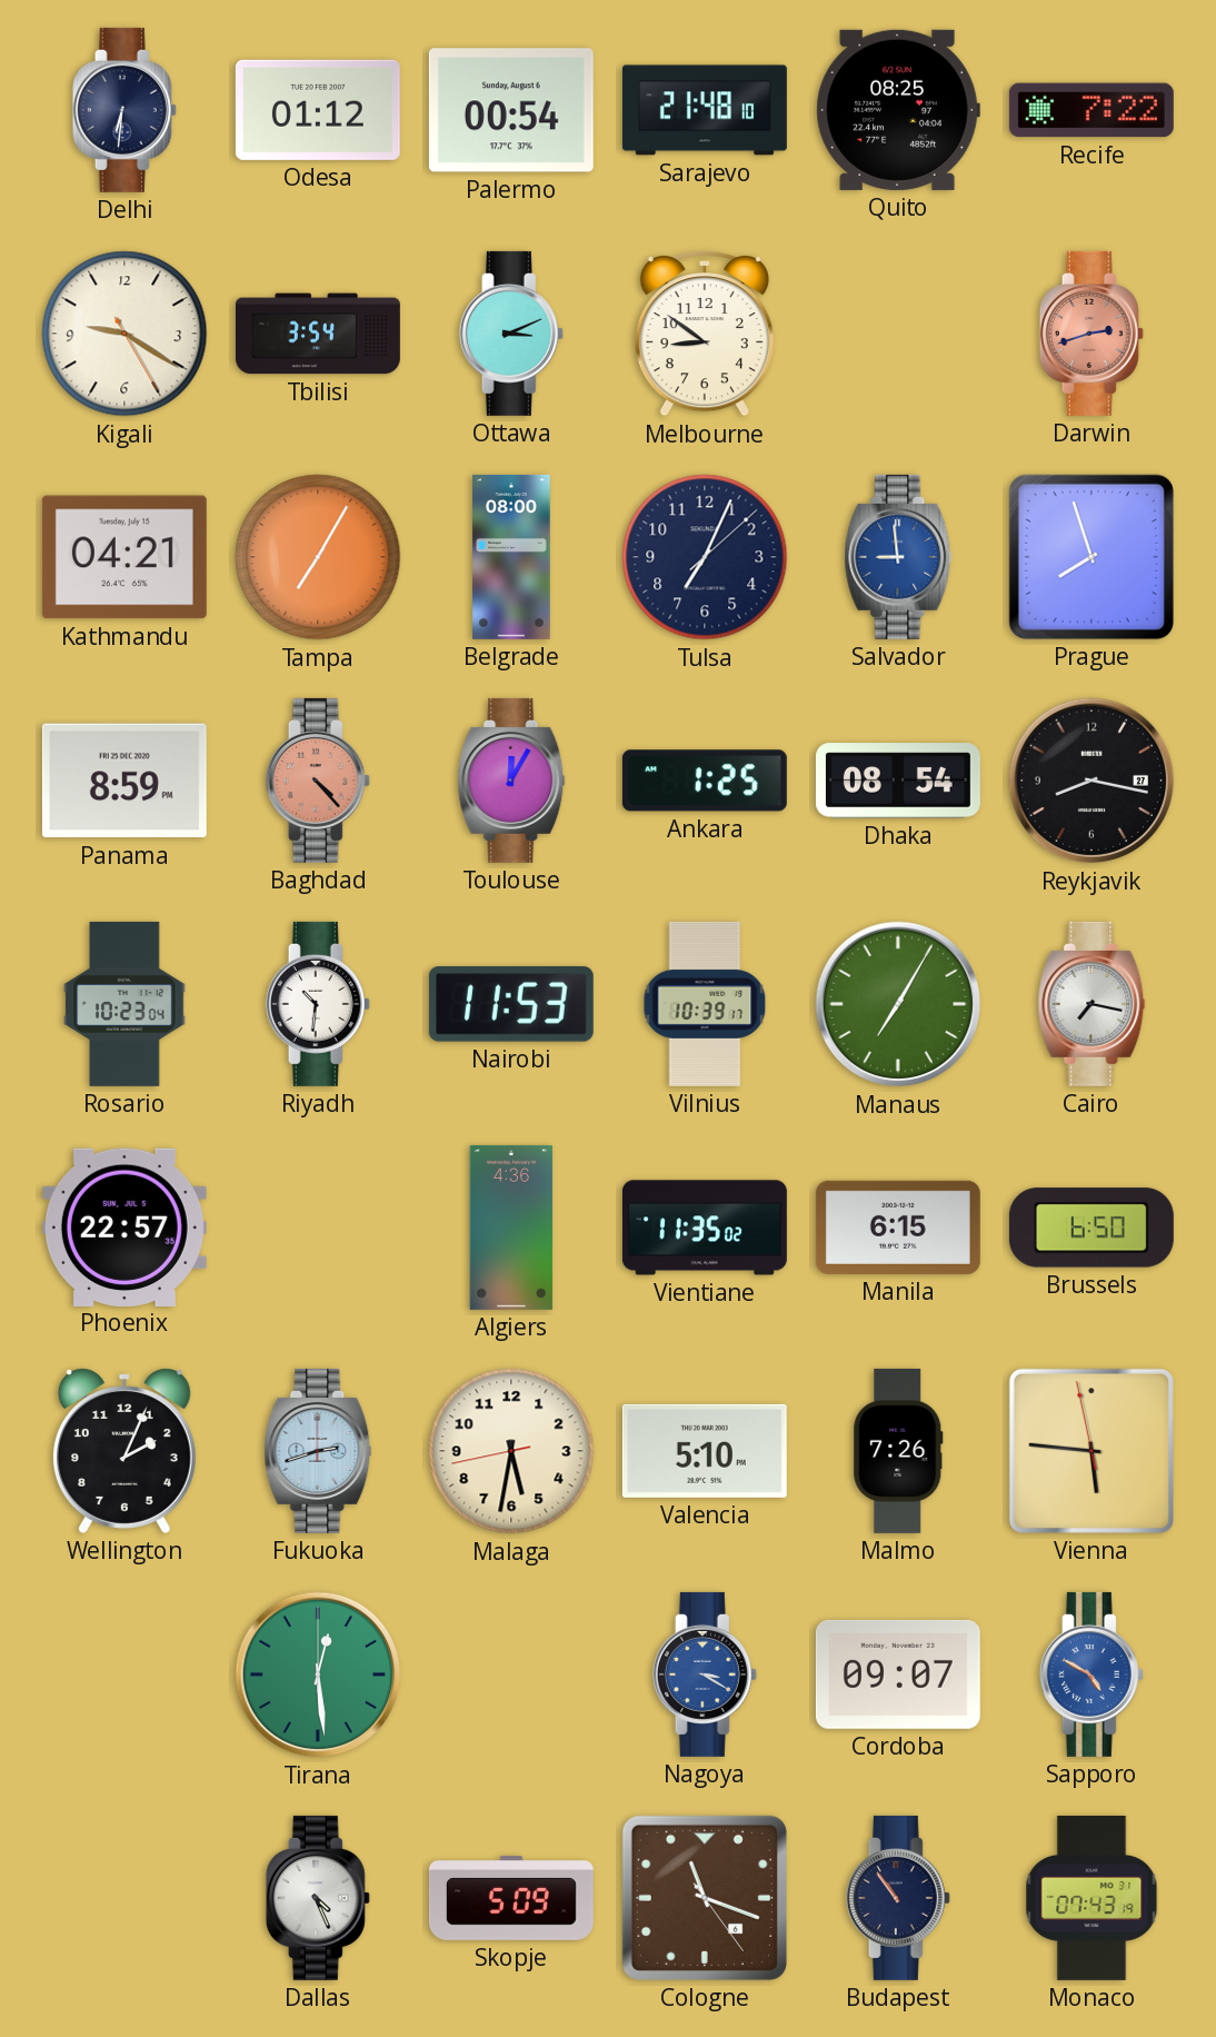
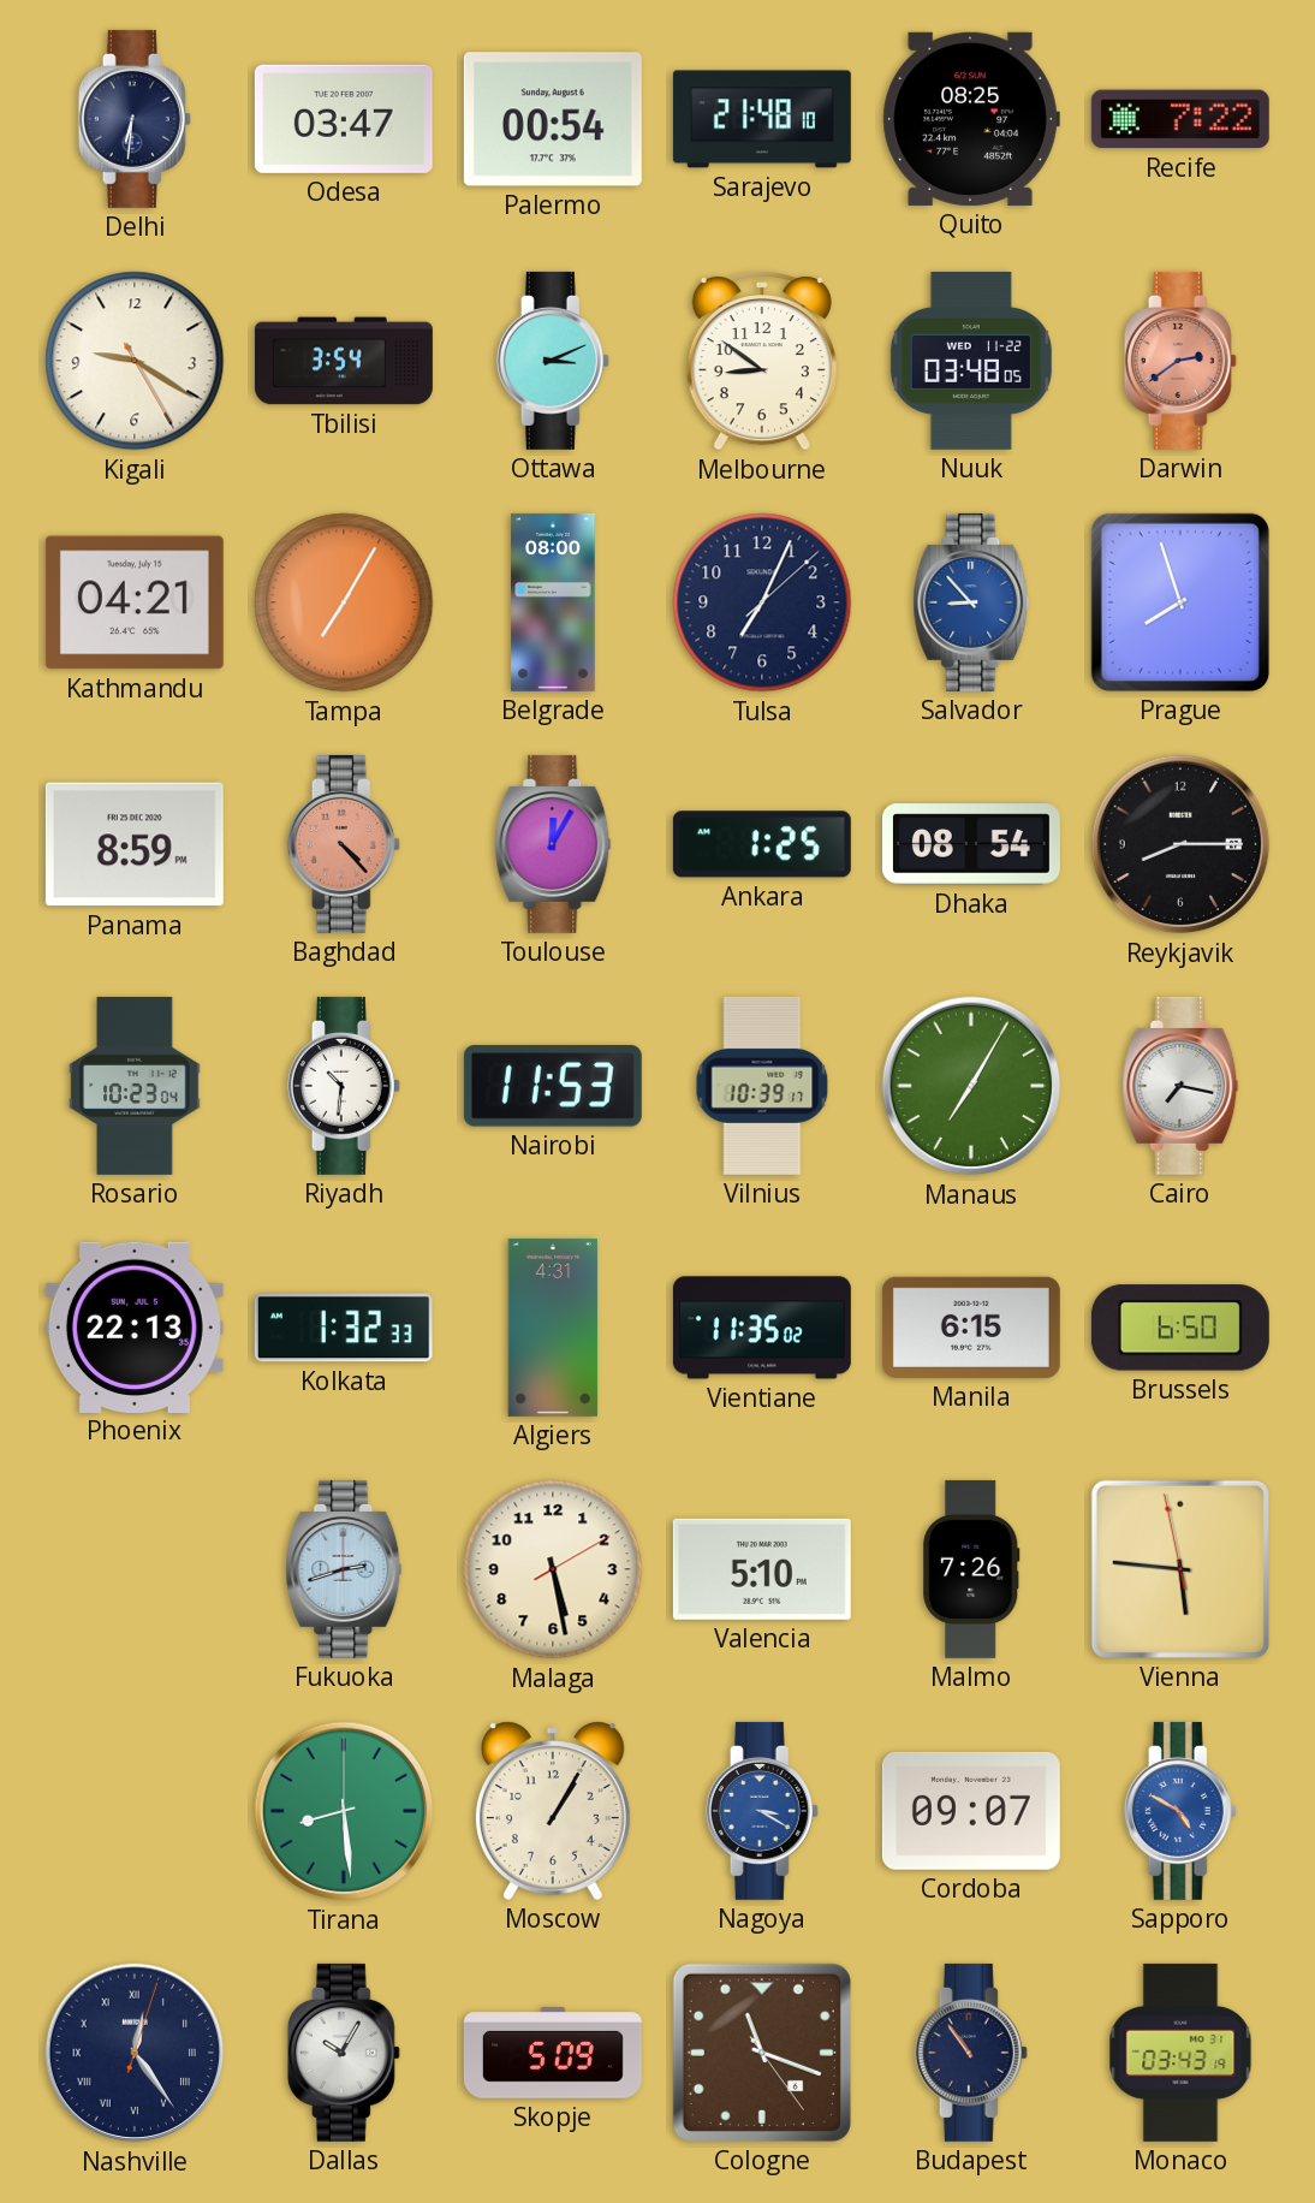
Odesa: 01:12 -> 03:47
Nuuk: none -> 03:48
Darwin: 2:42 -> 2:39
Salvador: 8:59 -> 8:53
Reykjavik: 8:17 -> 8:15
Phoenix: 22:57 -> 22:13
Kolkata: none -> 1:32
Algiers: 4:36 -> 4:31
Wellington: 2:04 -> none
Malaga: 5:31 -> 5:28
Tirana: 12:29 -> 8:29
Moscow: none -> 1:05
Nashville: none -> 12:24
Dallas: 4:26 -> 10:05
Monaco: 07:43 -> 03:43
